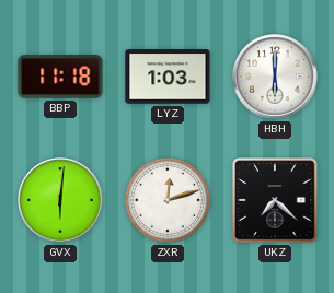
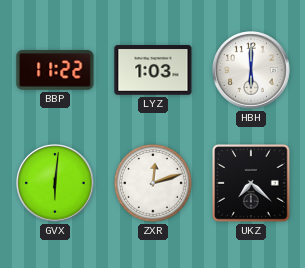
BBP: 11:18 -> 11:22
